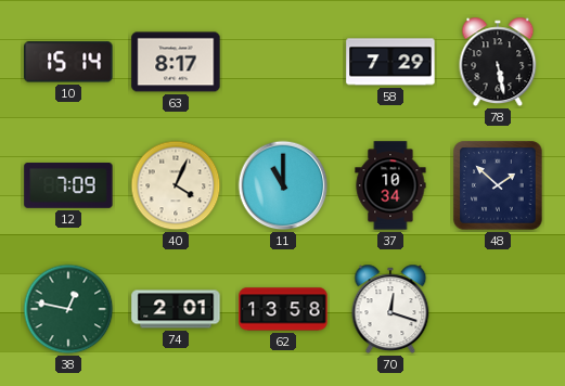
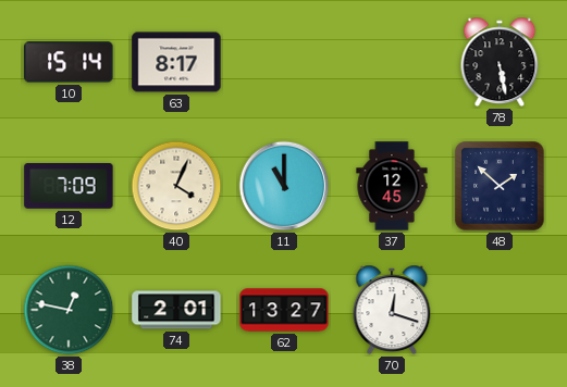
58: 7:29 -> none
37: 10:34 -> 12:45
62: 13:58 -> 13:27
